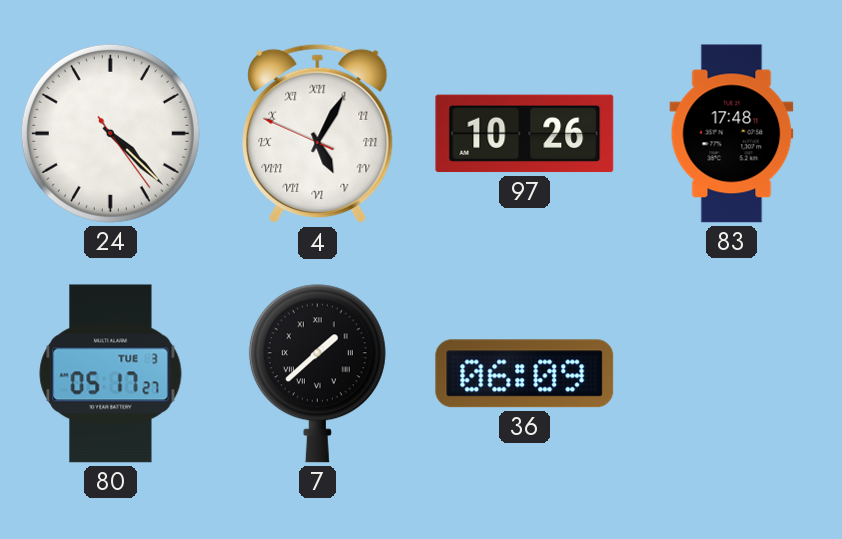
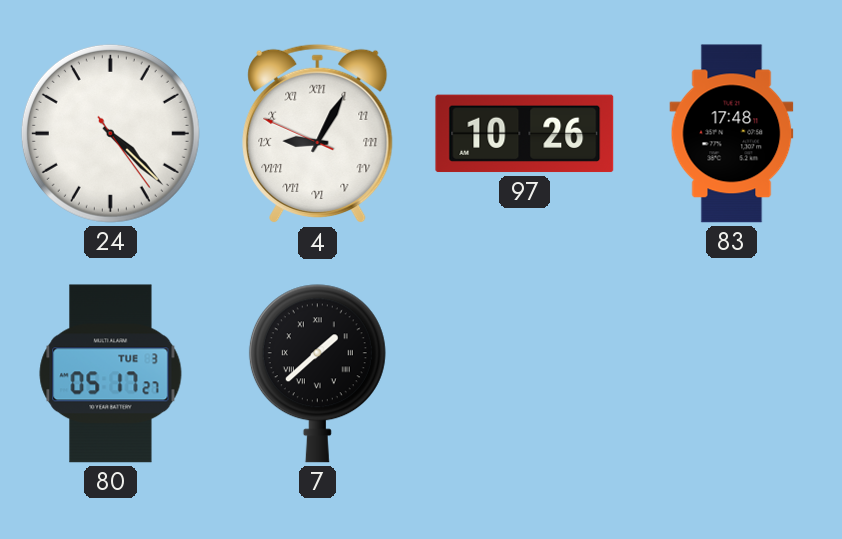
4: 5:04 -> 9:04
36: 06:09 -> none
